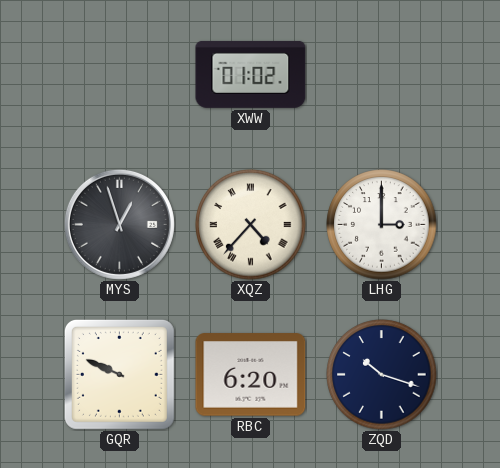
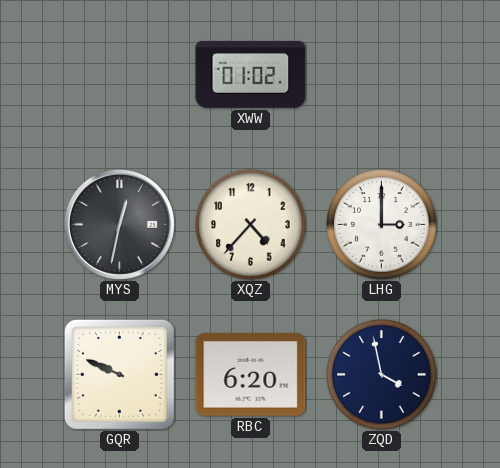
MYS: 12:57 -> 12:32
XQZ numerals: Roman -> Arabic
ZQD: 10:18 -> 3:58
